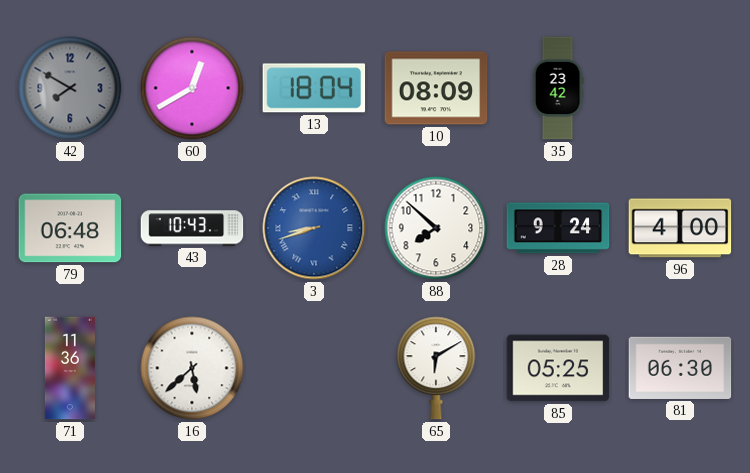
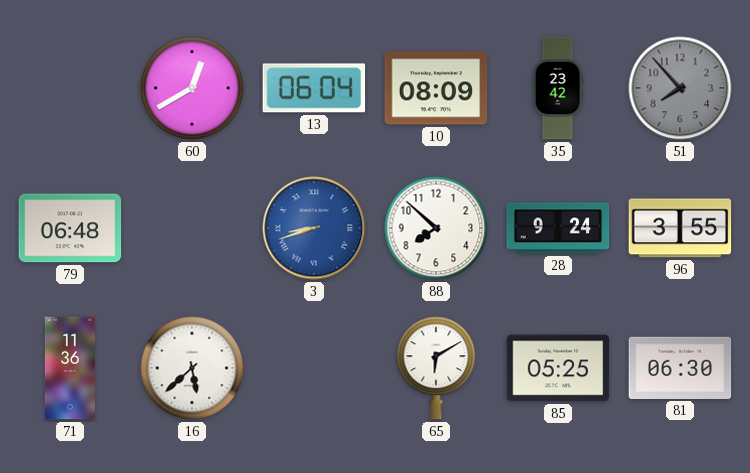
42: 7:50 -> none
13: 18:04 -> 06:04
51: none -> 7:53
43: 10:43 -> none
96: 4:00 -> 3:55
